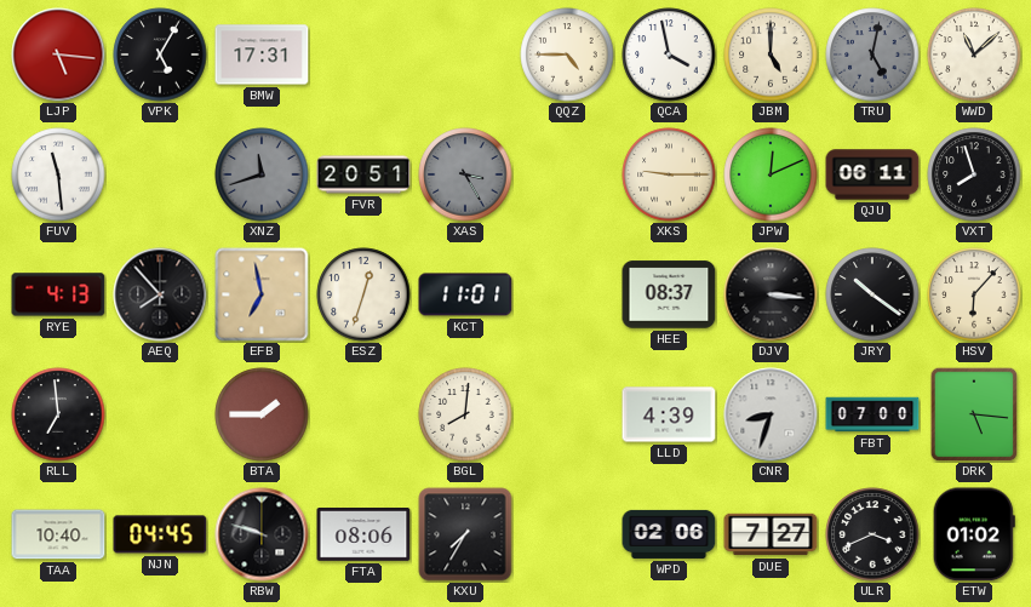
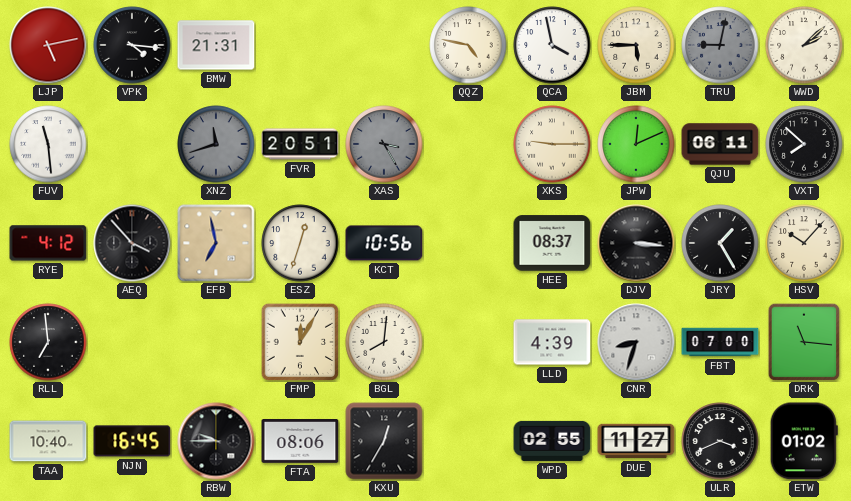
LJP: 5:16 -> 5:13
VPK: 5:05 -> 4:16
BMW: 17:31 -> 21:31
QQZ: 4:45 -> 4:47
JBM: 5:00 -> 5:45
TRU: 5:02 -> 9:02
WWD: 11:08 -> 2:08
VXT: 7:57 -> 7:52
RYE: 4:13 -> 4:12
AEQ: 7:53 -> 3:53
KCT: 11:01 -> 10:56
JRY: 10:21 -> 1:25
HSV: 6:07 -> 10:07
BTA: 1:45 -> none
FMP: none -> 12:05
DRK: 5:16 -> 11:16
NJN: 04:45 -> 16:45
RBW: 9:48 -> 9:45
KXU: 7:35 -> 12:35
WPD: 02:06 -> 02:55
DUE: 7:27 -> 11:27
